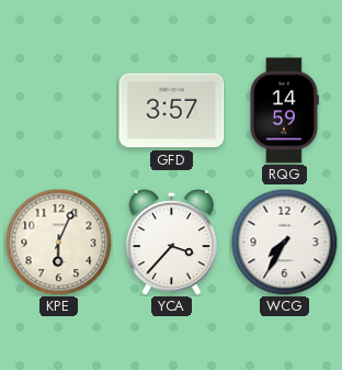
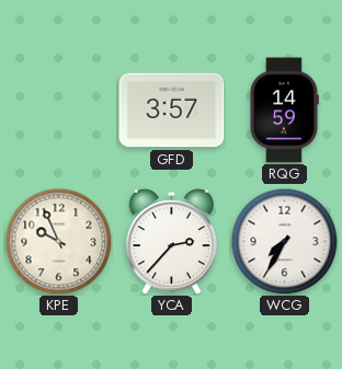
KPE: 6:04 -> 9:56
YCA: 3:37 -> 2:37
